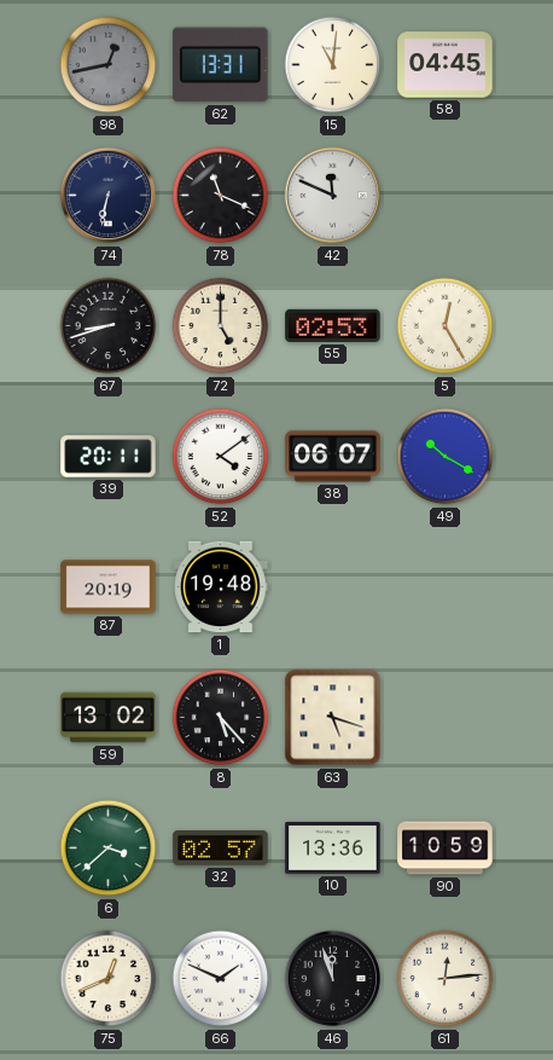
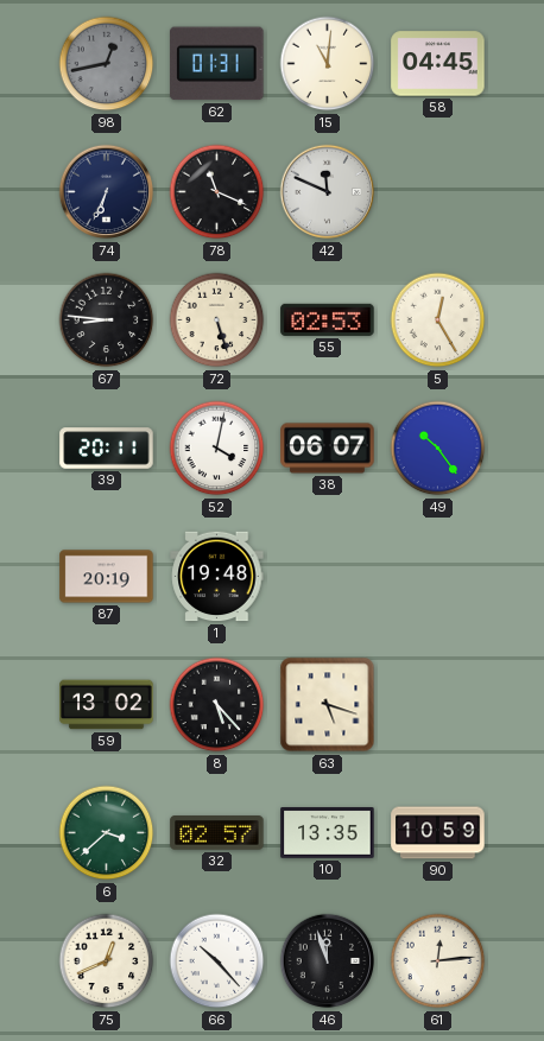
62: 13:31 -> 01:31
74: 6:32 -> 6:34
67: 8:42 -> 8:46
72: 5:00 -> 5:27
52: 4:09 -> 4:02
49: 10:20 -> 10:24
10: 13:36 -> 13:35
66: 1:49 -> 10:23
